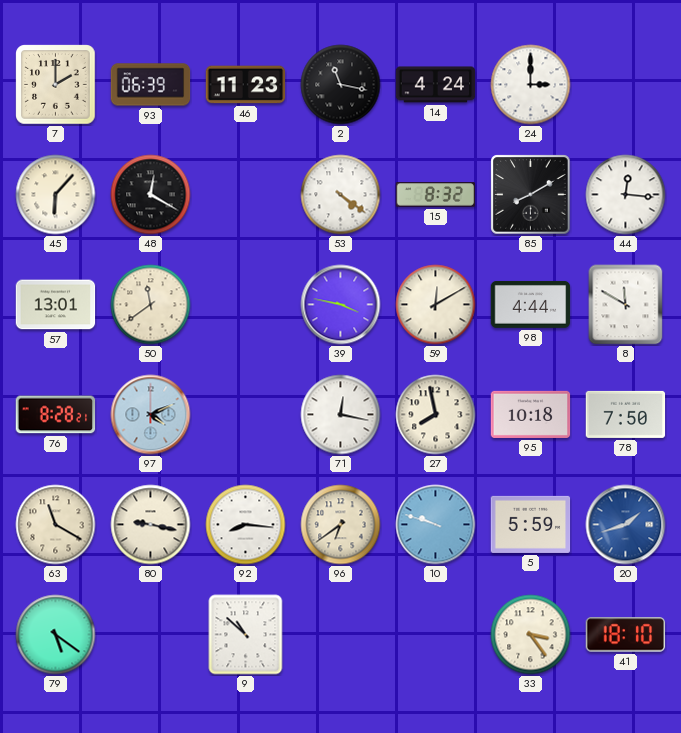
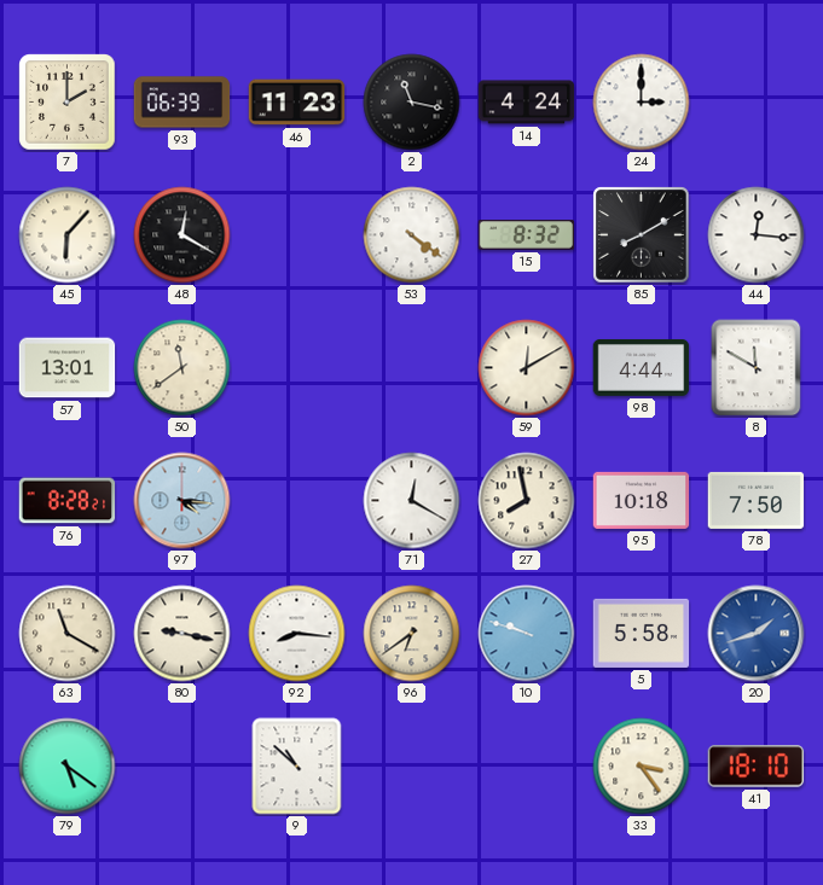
39: 3:47 -> none
97: 4:11 -> 4:16
71: 12:17 -> 12:20
5: 5:59 -> 5:58
